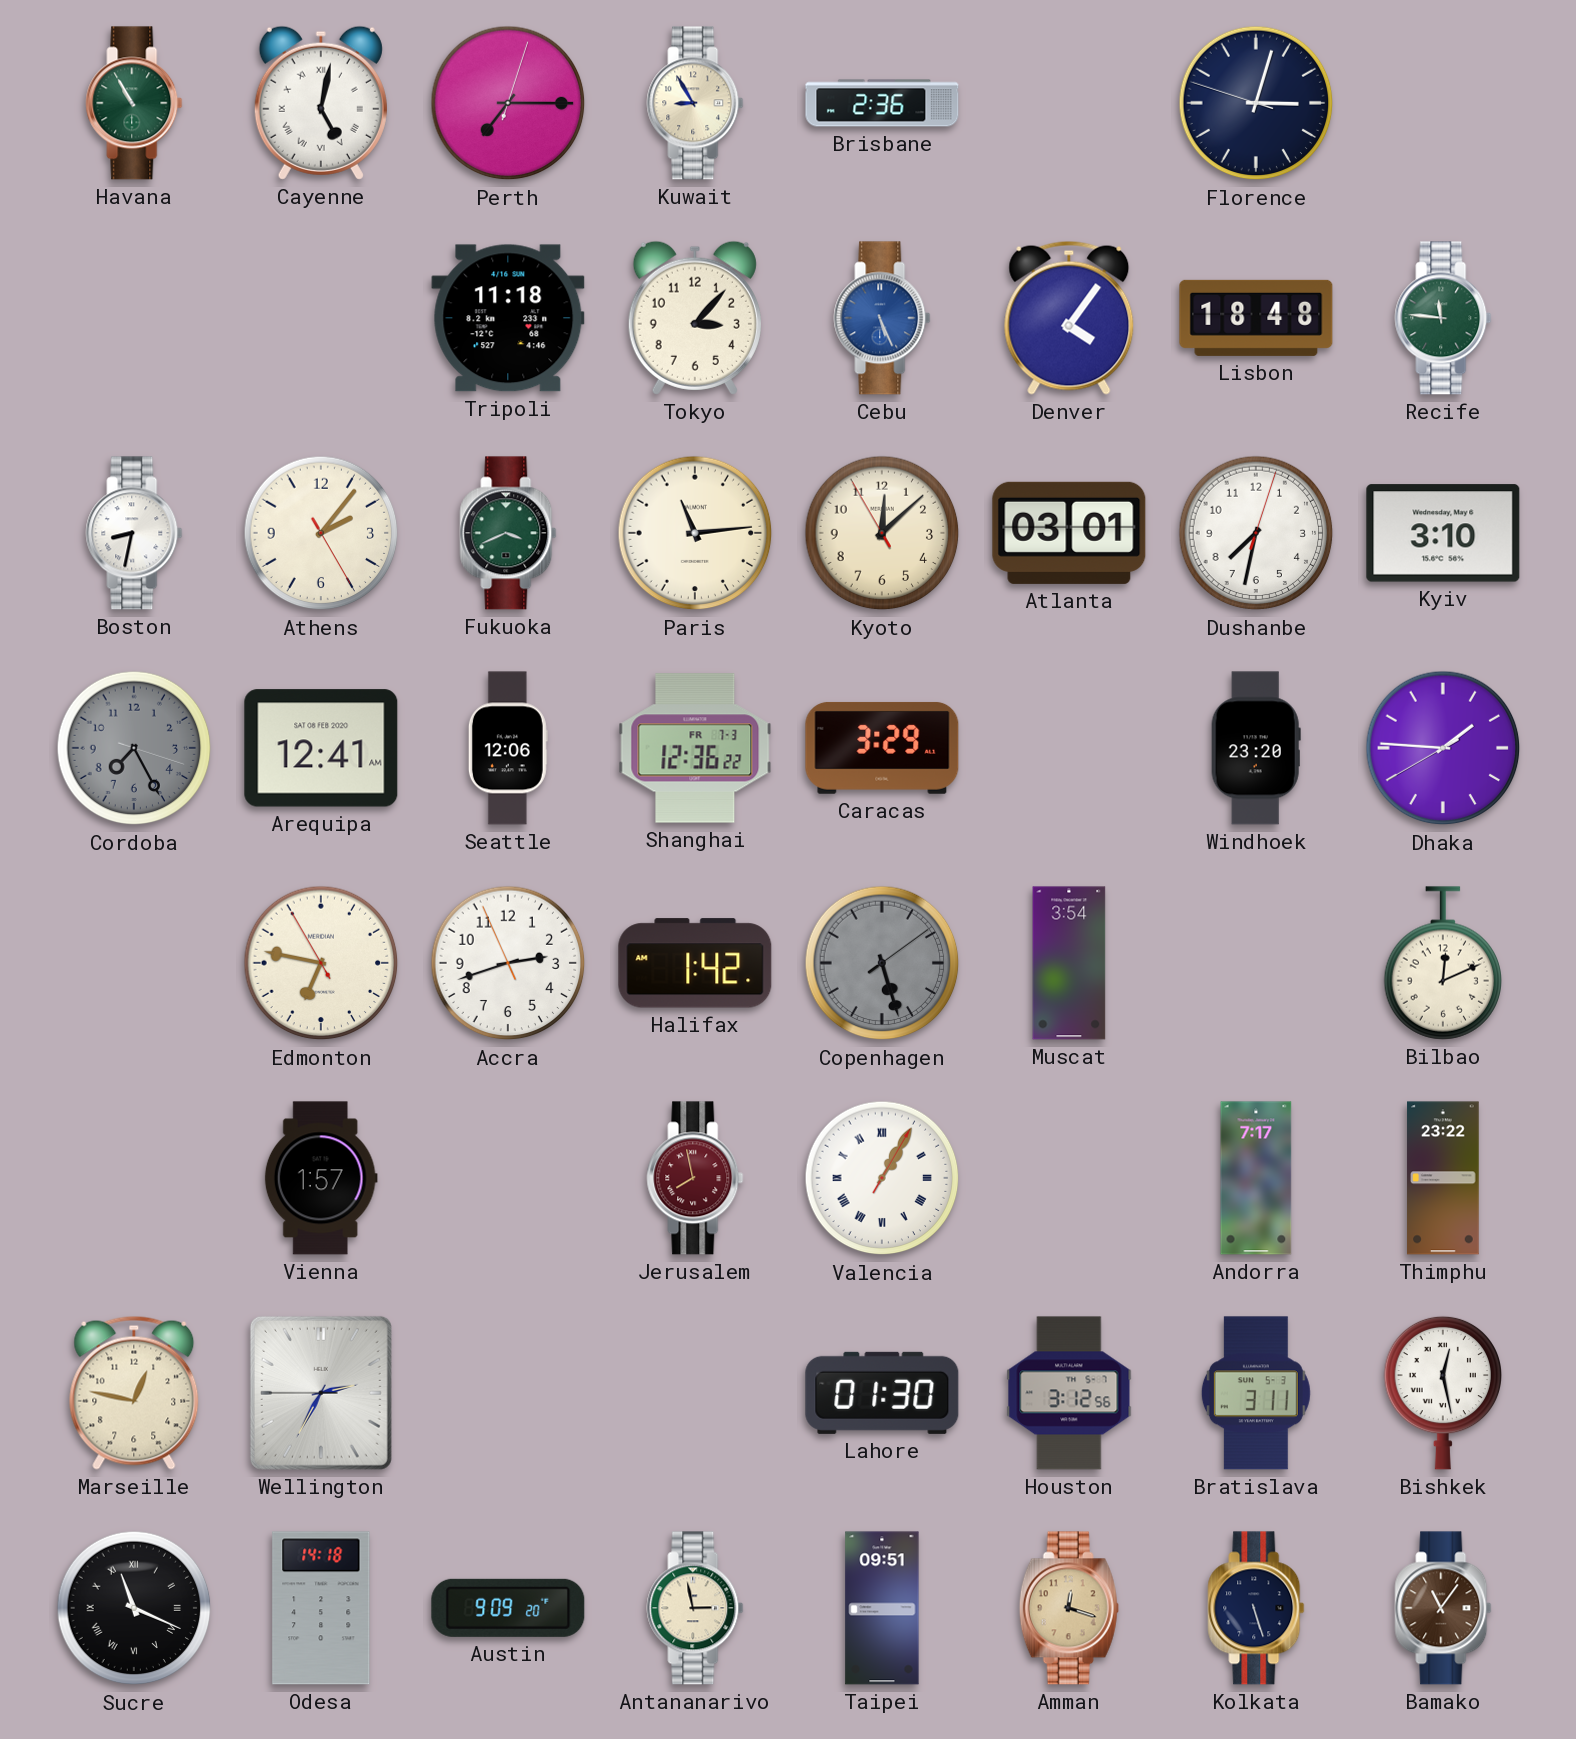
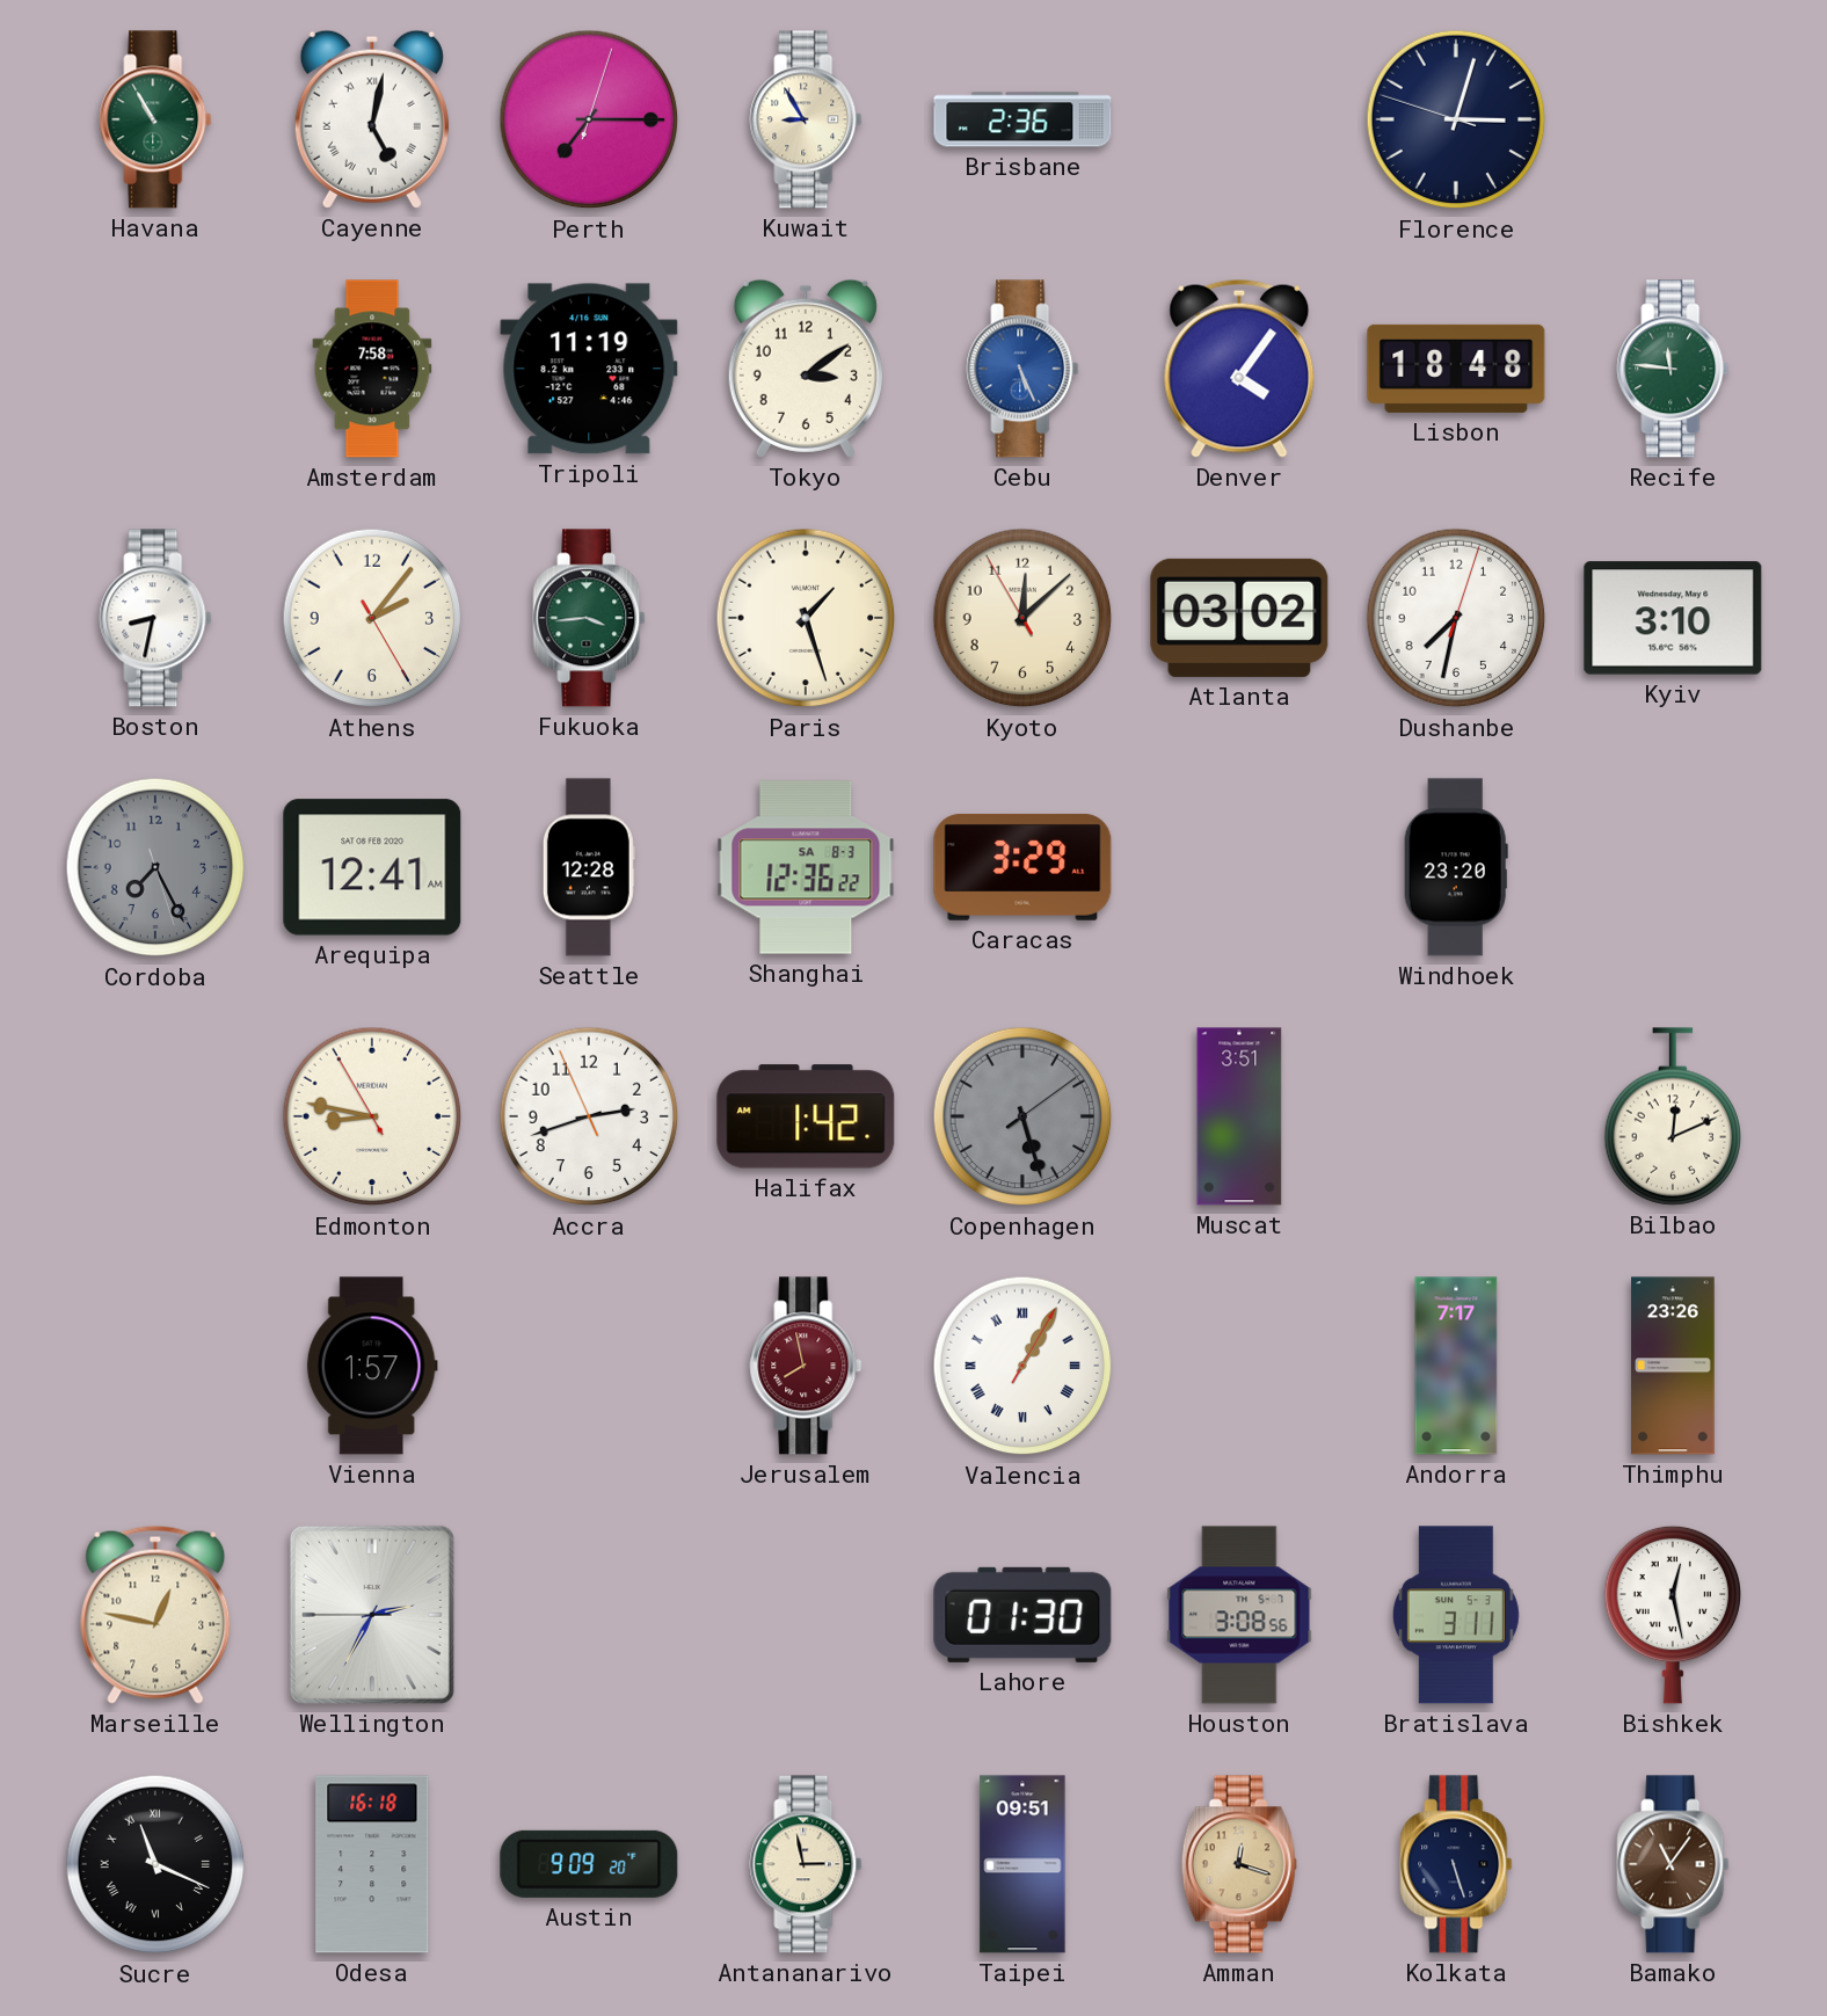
Amsterdam: none -> 7:58
Tripoli: 11:18 -> 11:19
Tokyo: 3:07 -> 3:09
Fukuoka: 3:41 -> 3:44
Paris: 11:14 -> 1:27
Atlanta: 03:01 -> 03:02
Cordoba: 7:25:18 -> 7:25:27
Seattle: 12:06 -> 12:28
Shanghai date: FR 7-3 -> SA 8-3
Dhaka: 1:45 -> none
Edmonton: 6:46 -> 8:46
Muscat: 3:54 -> 3:51
Thimphu: 23:22 -> 23:26
Houston: 3:12 -> 3:08
Odesa: 14:18 -> 16:18
